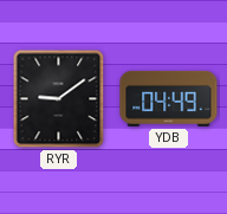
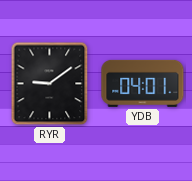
YDB: 04:49 -> 04:01
